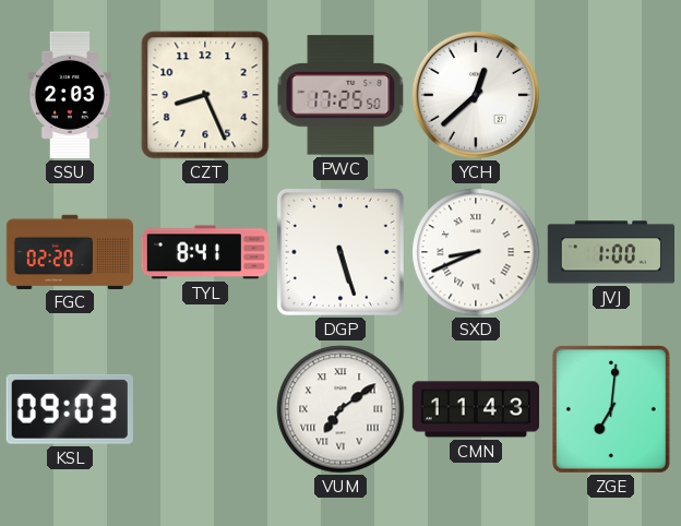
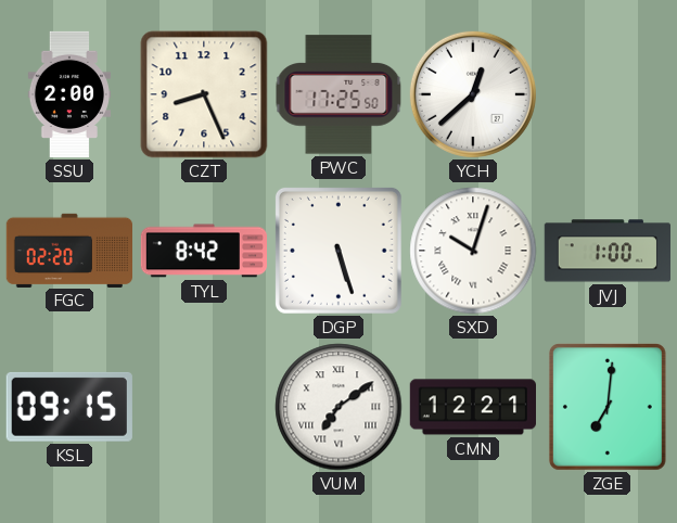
SSU: 2:03 -> 2:00
TYL: 8:41 -> 8:42
SXD: 8:41 -> 10:03
KSL: 09:03 -> 09:15
CMN: 11:43 -> 12:21
